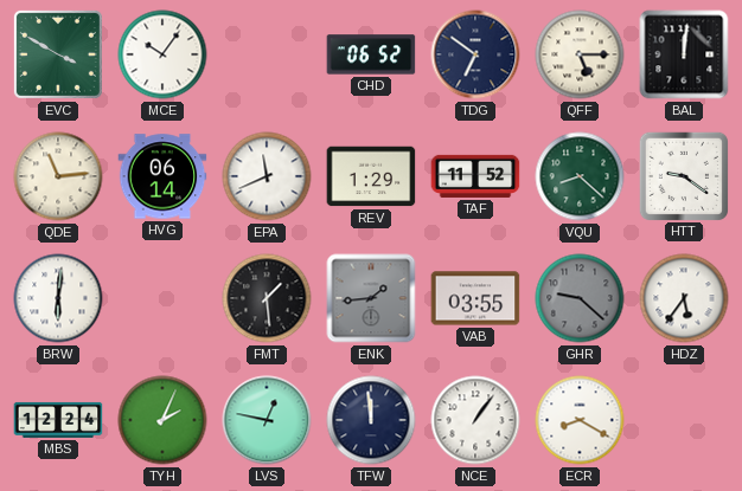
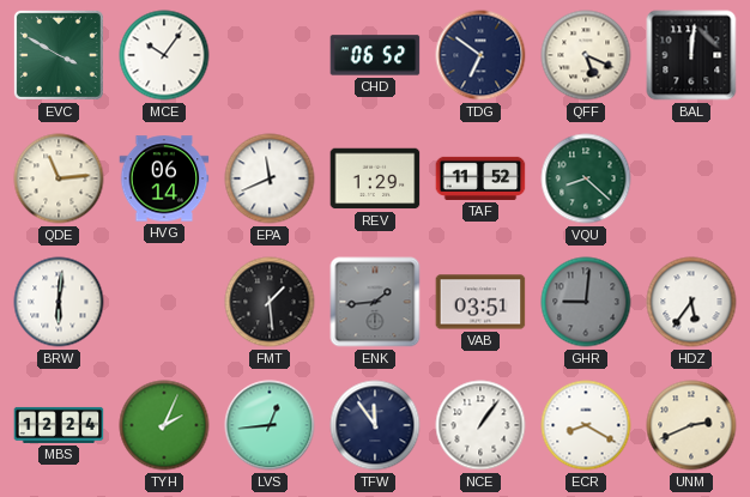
QFF: 5:15 -> 5:19
HTT: 9:21 -> none
VAB: 03:55 -> 03:51
GHR: 9:22 -> 9:01
LVS: 12:47 -> 12:44
TFW: 11:59 -> 11:54
UNM: none -> 2:41
